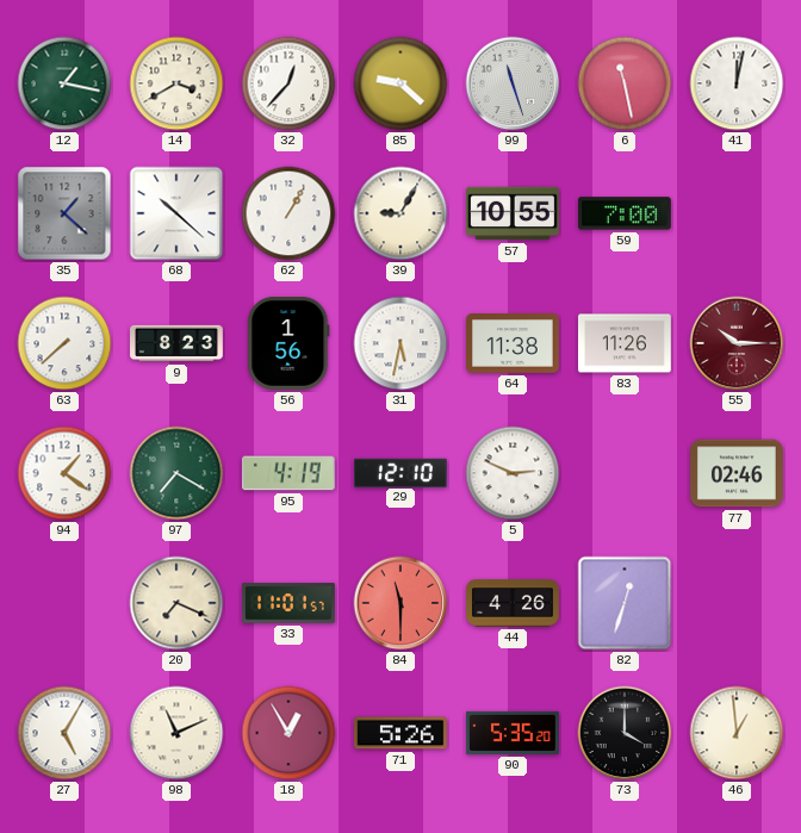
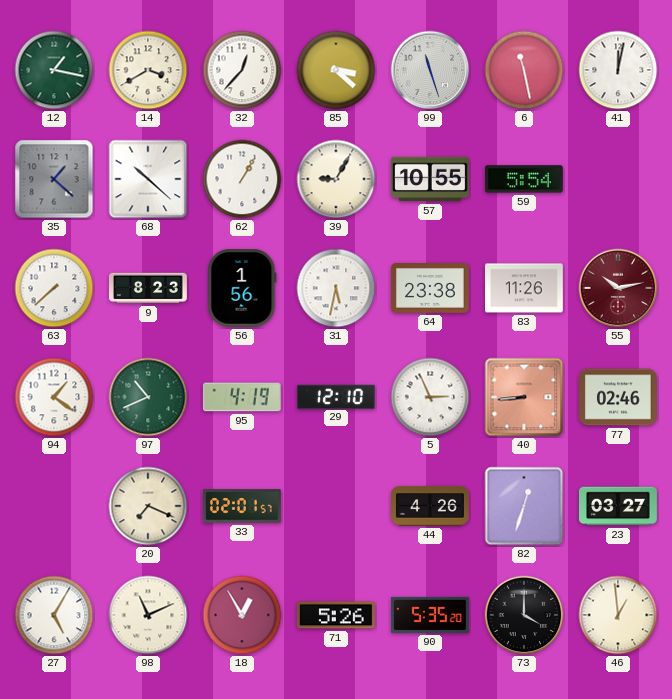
85: 9:22 -> 3:22
59: 7:00 -> 5:54
64: 11:38 -> 23:38
55: 10:15 -> 10:13
97: 7:20 -> 10:41
5: 2:49 -> 2:56
40: none -> 8:44
33: 11:01 -> 02:01
84: 11:30 -> none
23: none -> 03:27
